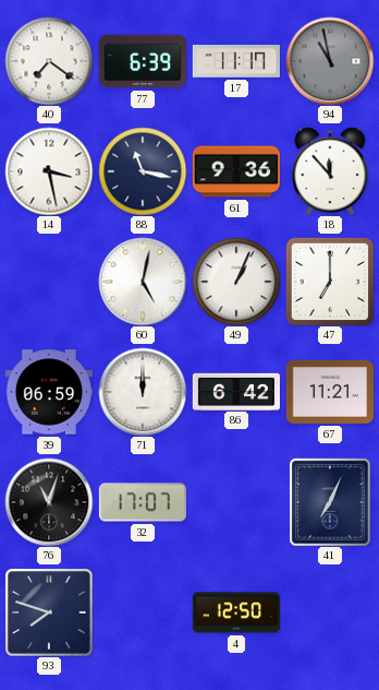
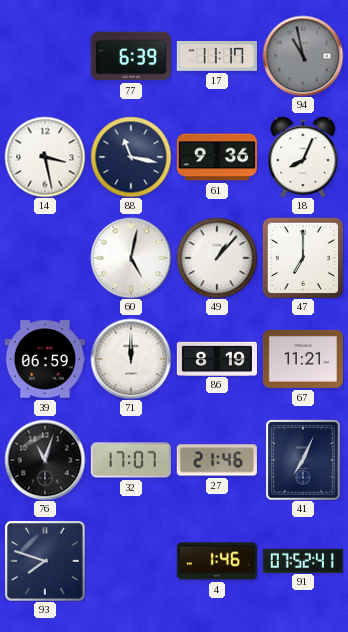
40: 7:21 -> none
18: 11:53 -> 8:04
49: 1:04 -> 1:07
86: 6:42 -> 8:19
27: none -> 21:46
4: 12:50 -> 1:46
91: none -> 07:52
